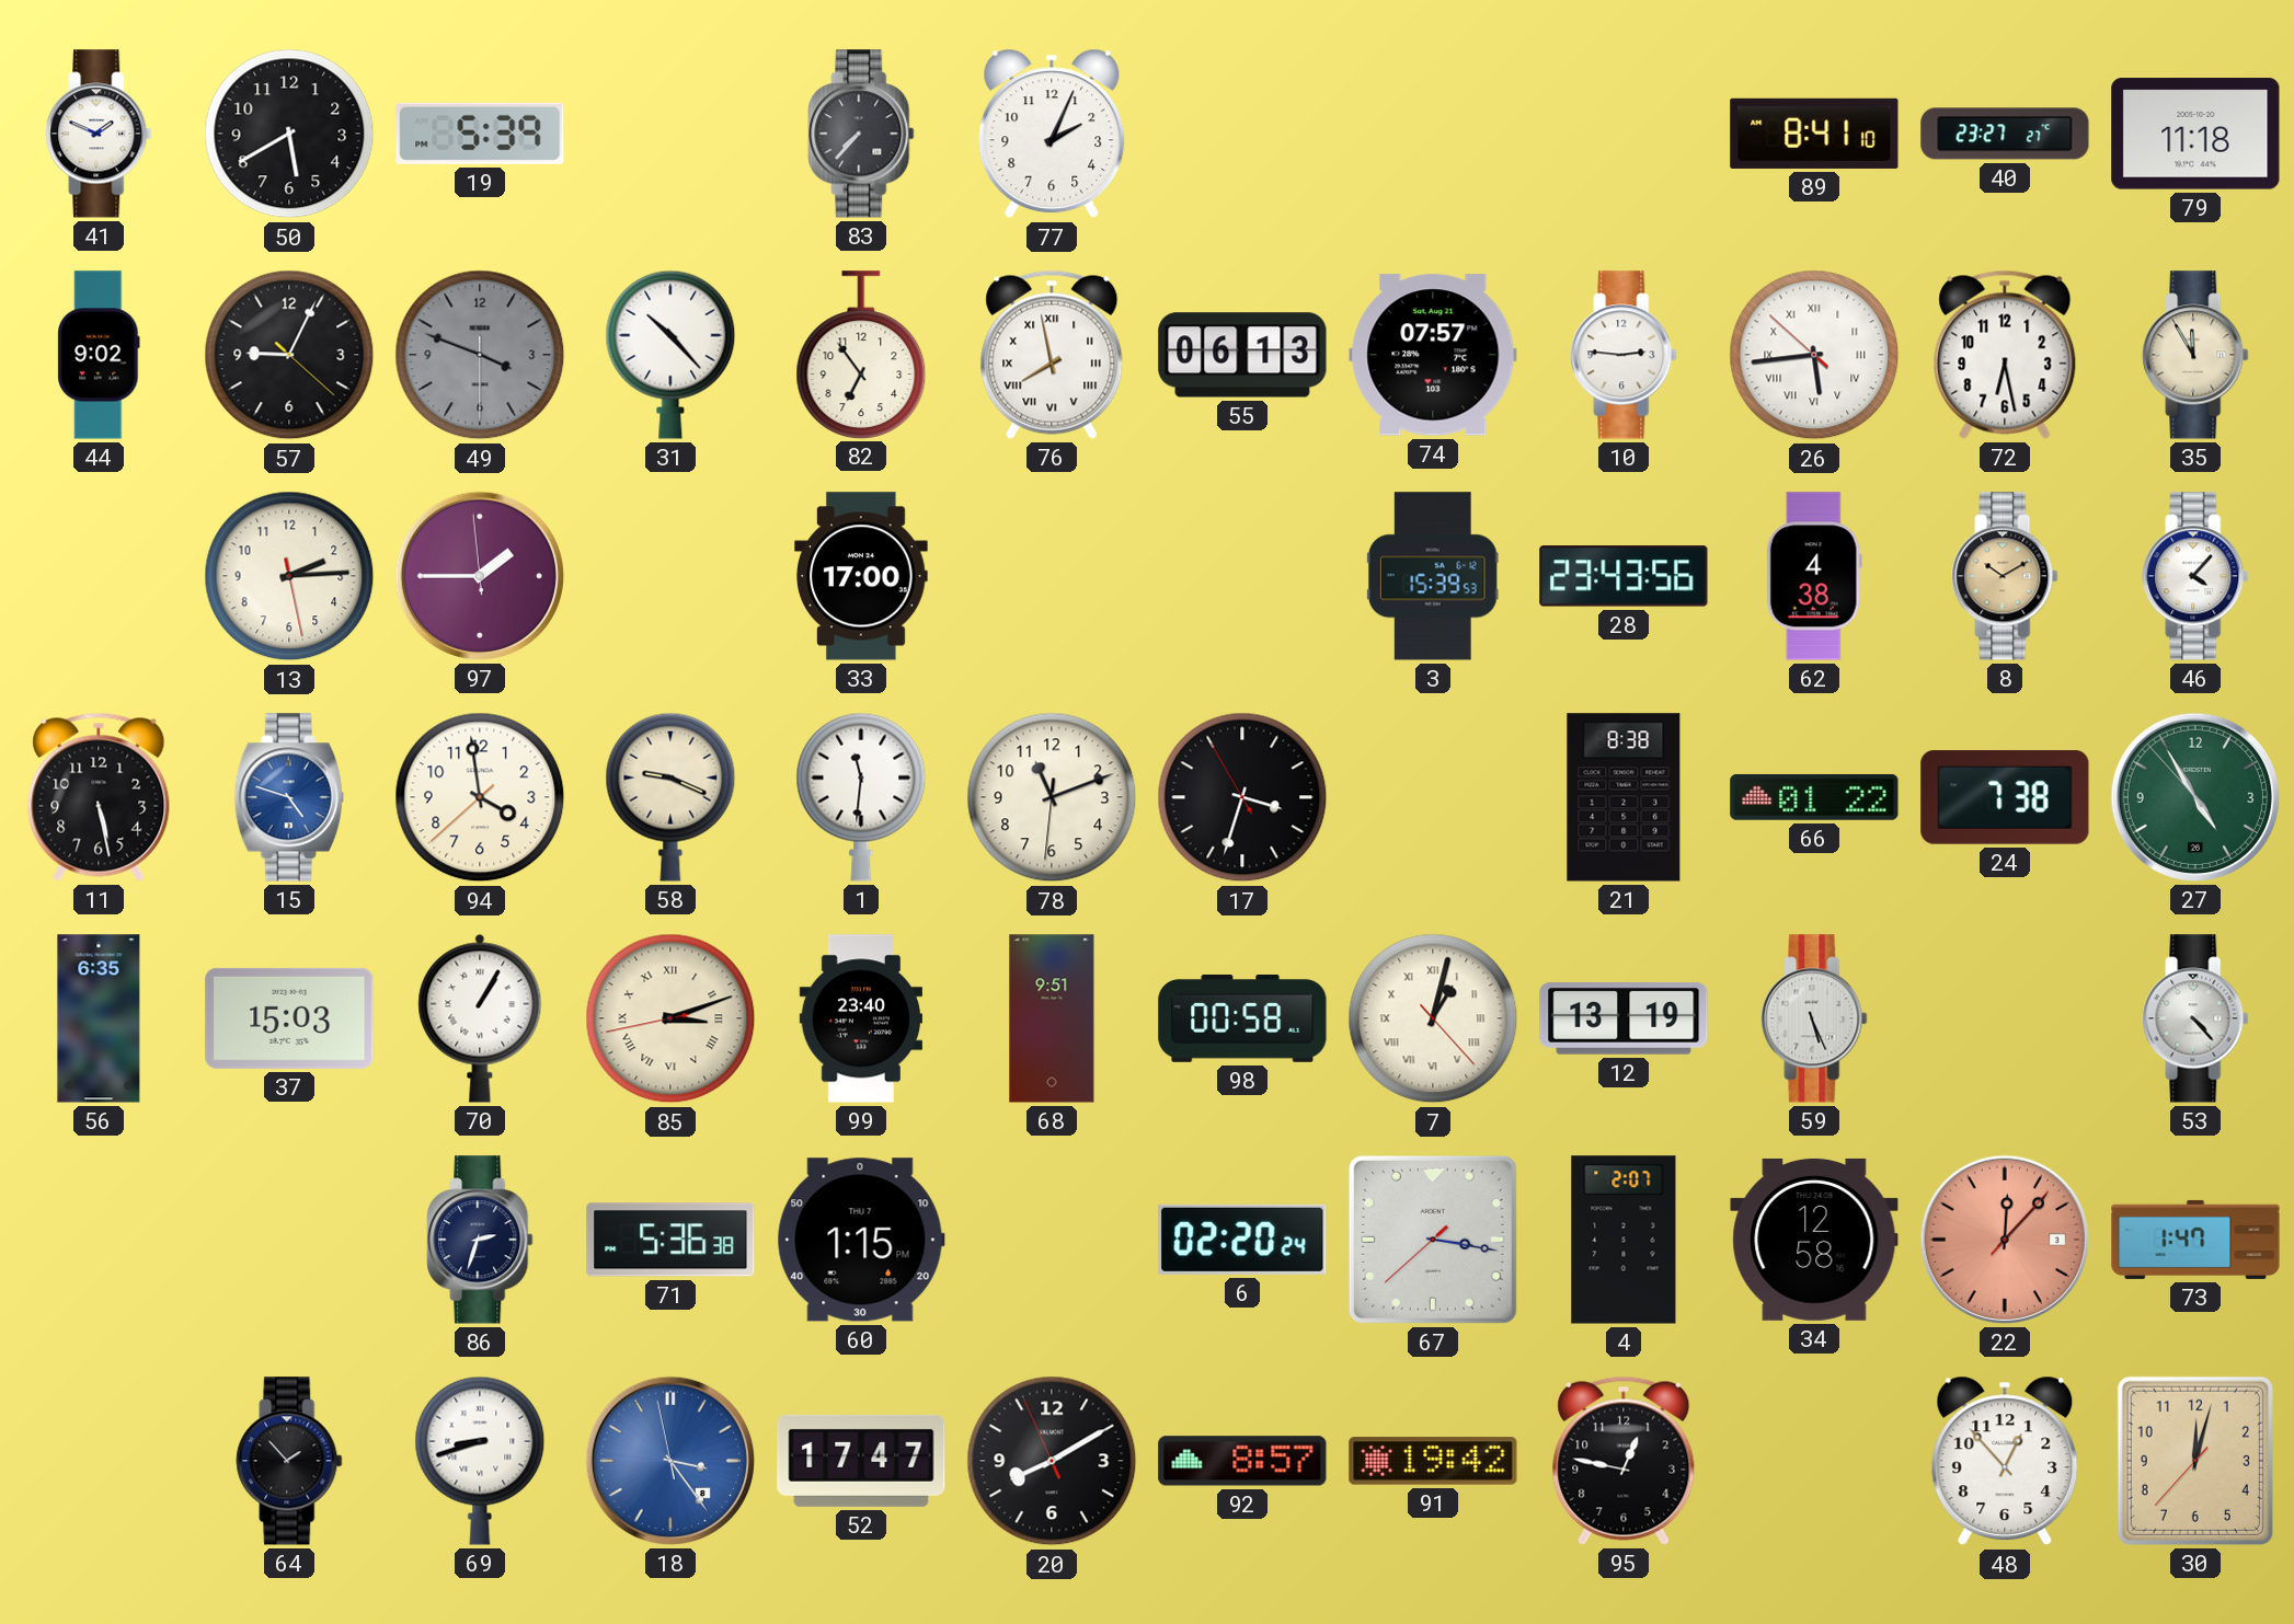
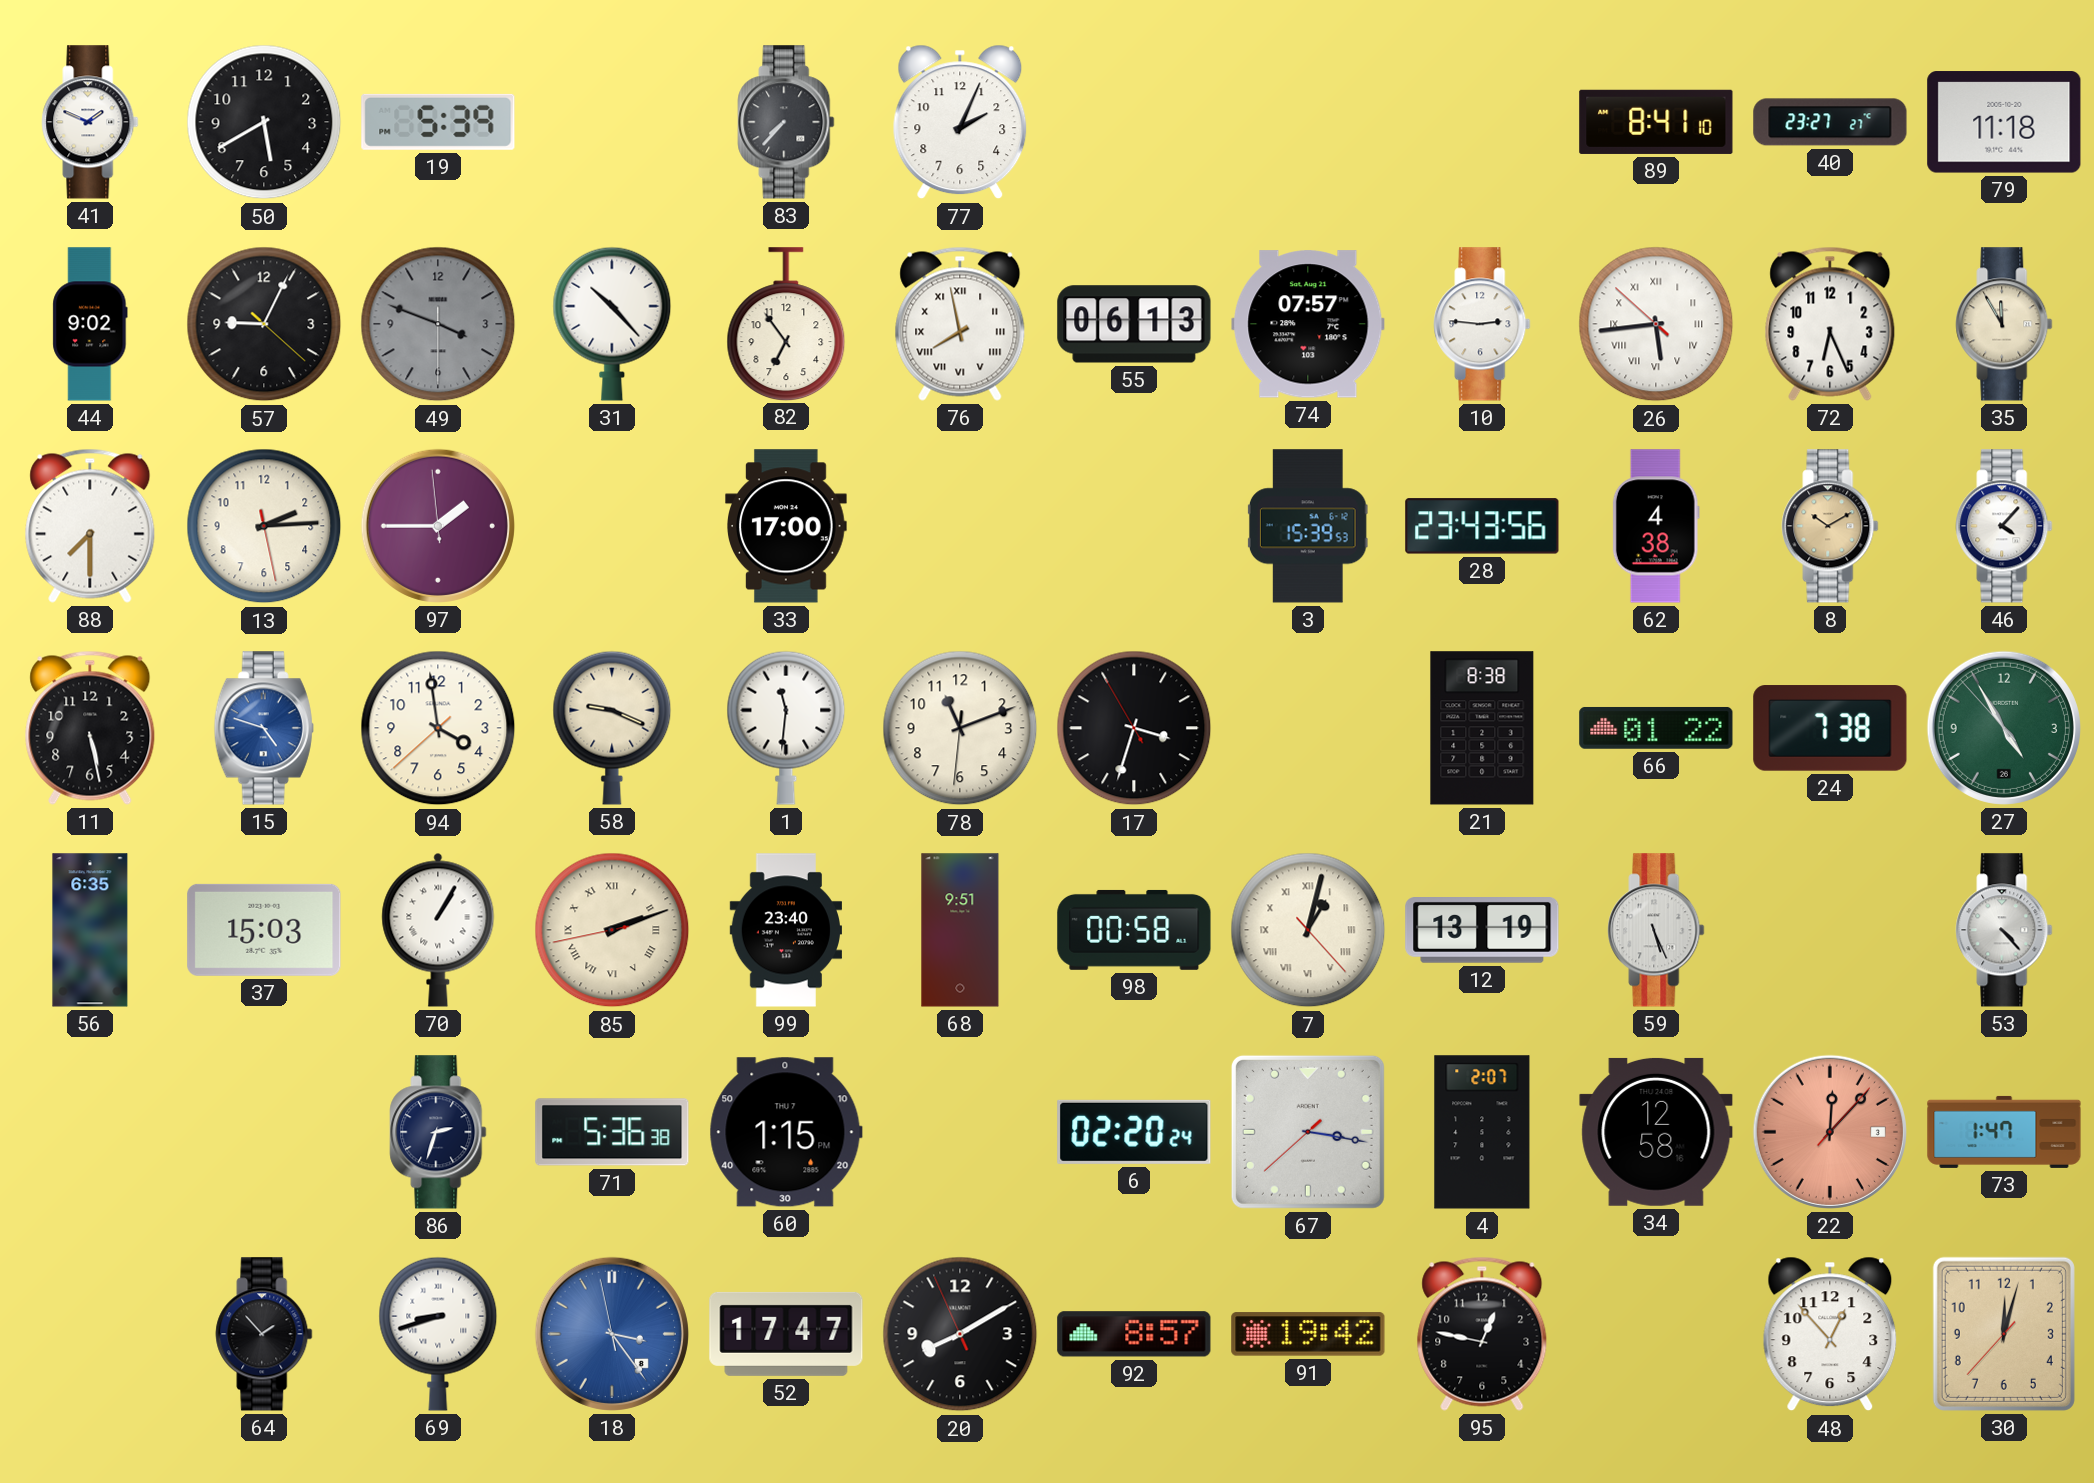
72: 6:28 -> 6:26
88: none -> 7:30
85: 3:11 -> 2:11
